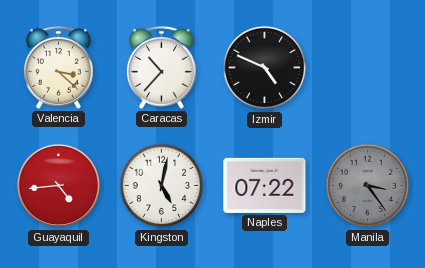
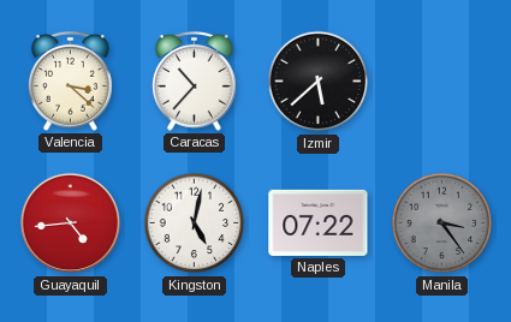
Izmir: 4:49 -> 5:38
